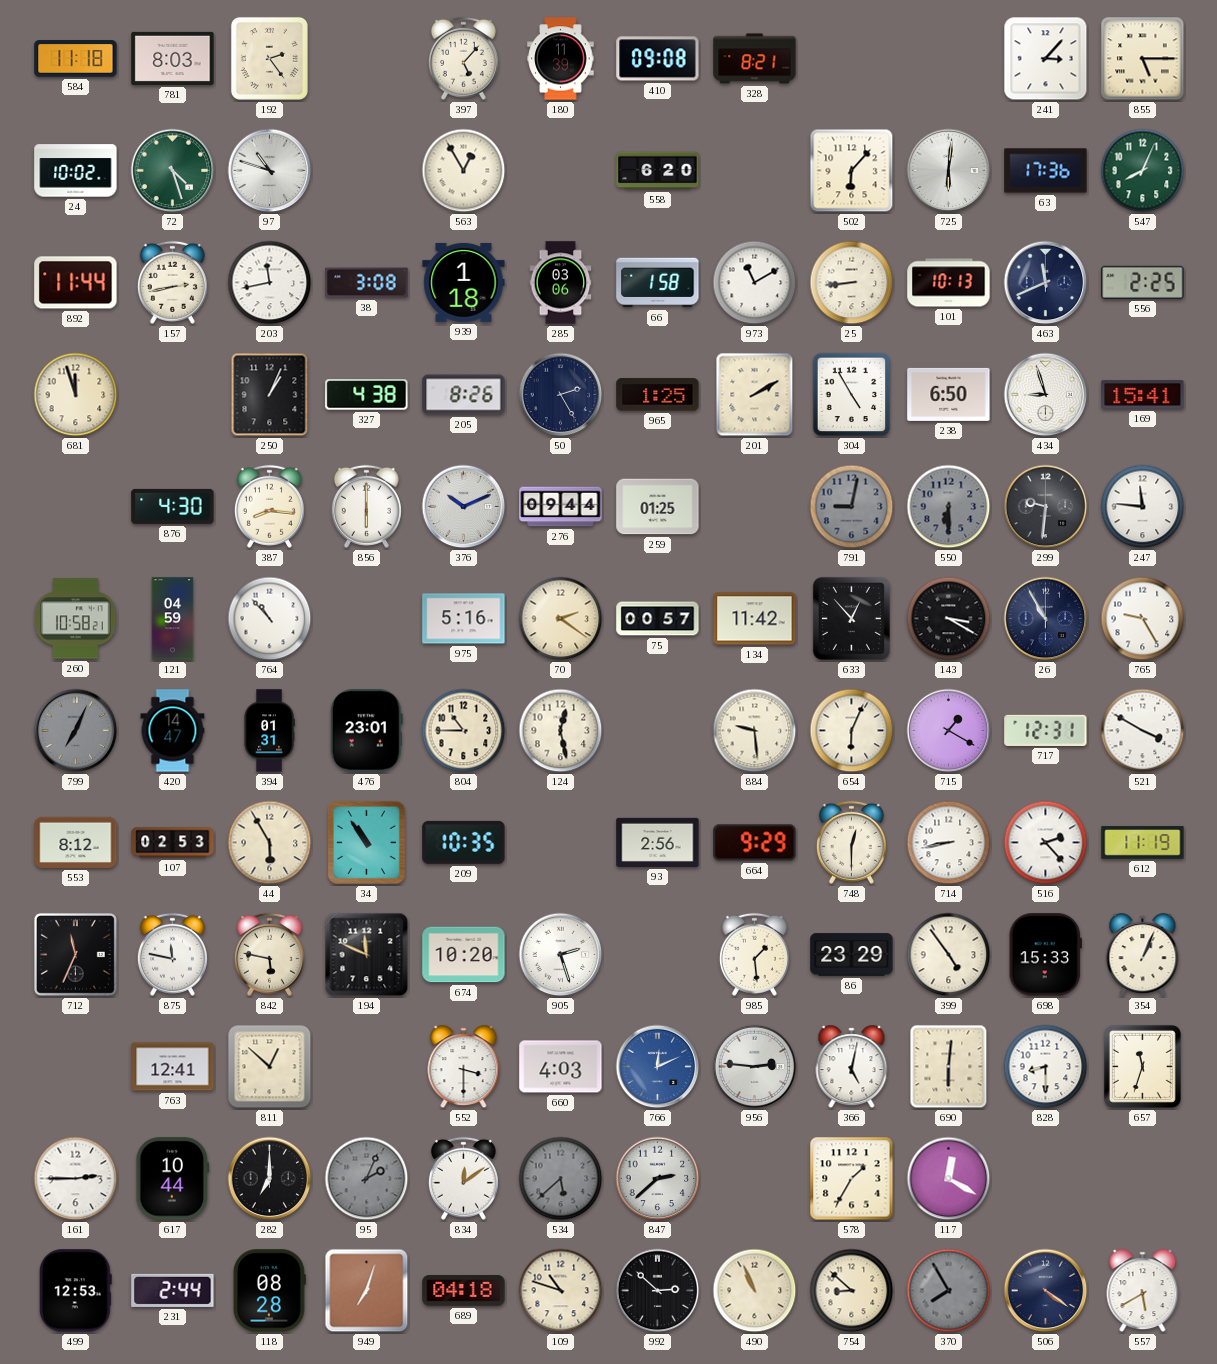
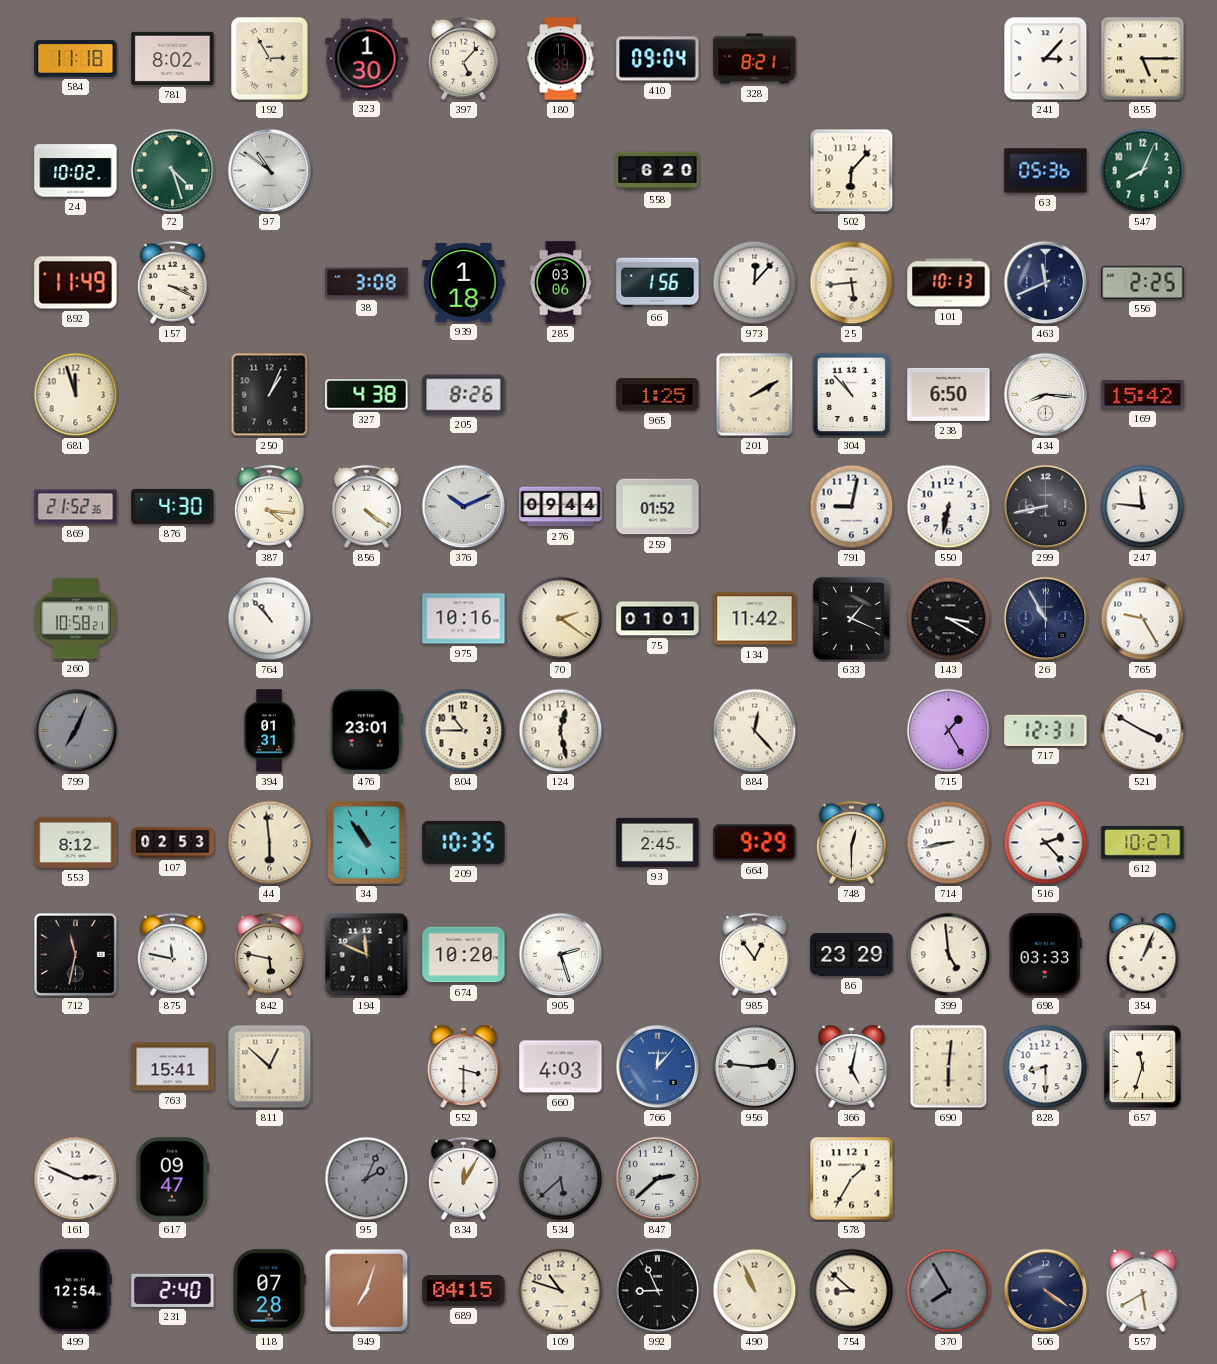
781: 8:03 -> 8:02
192: 2:24 -> 2:55
323: none -> 1:30
410: 09:08 -> 09:04
97: 10:48 -> 10:51
563: 12:55 -> none
725: 6:01 -> none
63: 17:36 -> 05:36
892: 11:44 -> 11:49
157: 2:43 -> 3:19
203: 11:43 -> none
66: 1:58 -> 1:56
973: 11:10 -> 12:07
25: 8:44 -> 5:44
50: 2:25 -> none
304: 4:55 -> 10:53
434: 8:57 -> 8:16
169: 15:41 -> 15:42
869: none -> 21:52
387: 8:16 -> 4:16
856: 6:00 -> 4:21
259: 01:25 -> 01:52
791 dial: grey -> white
550: 6:30 -> 6:32
550 dial: grey -> white
299: 9:31 -> 8:43
121: 04:59 -> none
975: 5:16 -> 10:16
75: 00:57 -> 01:01
633: 12:53 -> 1:19
420: 14:47 -> none
884: 9:29 -> 12:23
654: 6:04 -> none
715: 1:20 -> 1:25
44: 5:55 -> 5:59
93: 2:56 -> 2:45
612: 11:19 -> 10:27
712: 11:34 -> 11:32
985: 1:29 -> 12:54
399: 4:54 -> 4:59
698: 15:33 -> 03:33
763: 12:41 -> 15:41
766: 12:11 -> 12:07
161: 2:45 -> 2:49
617: 10:44 -> 09:47
282: 7:00 -> none
834: 12:09 -> 12:05
117: 12:20 -> none
499: 12:53 -> 12:54
231: 2:44 -> 2:40
118: 08:28 -> 07:28
689: 04:18 -> 04:15
992: 2:52 -> 8:56
